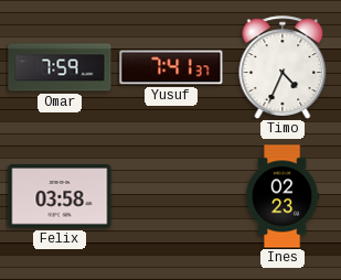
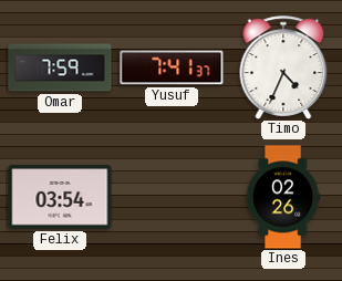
Felix: 03:58 -> 03:54
Ines: 02:23 -> 02:26
